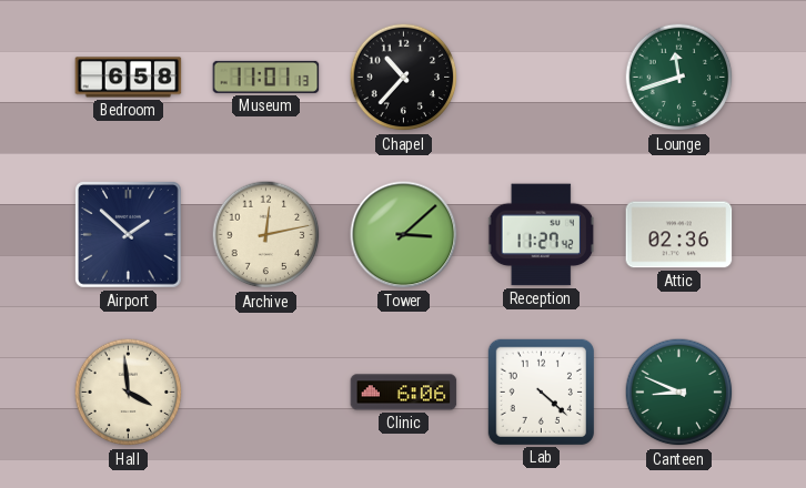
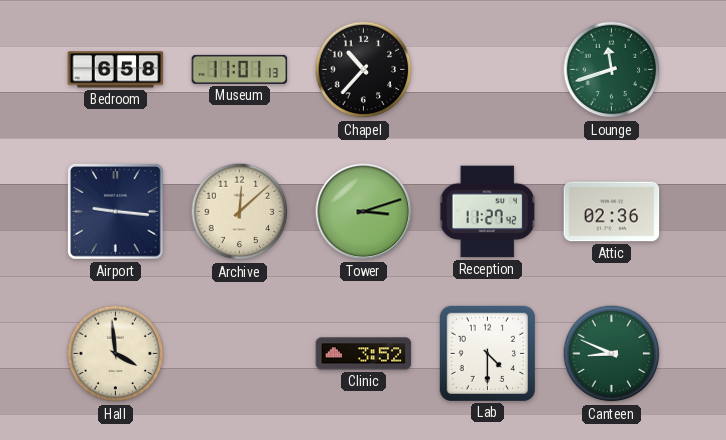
Airport: 1:52 -> 9:16
Archive: 12:13 -> 12:08
Tower: 3:08 -> 3:12
Clinic: 6:06 -> 3:52
Lab: 4:22 -> 4:30
